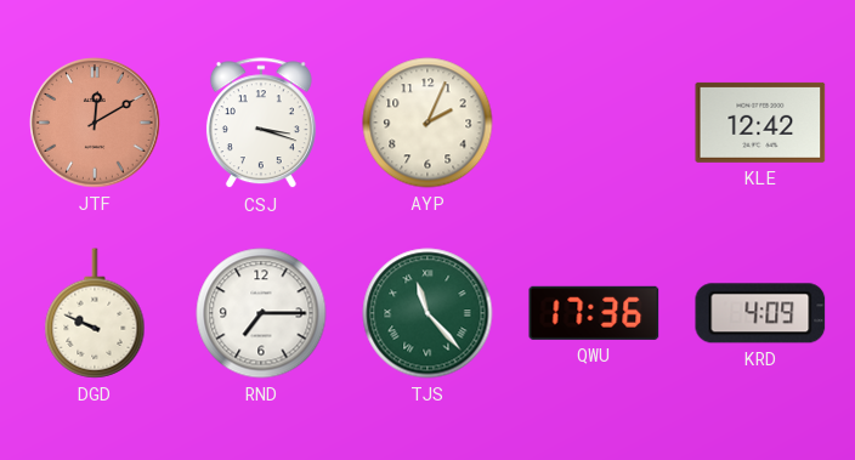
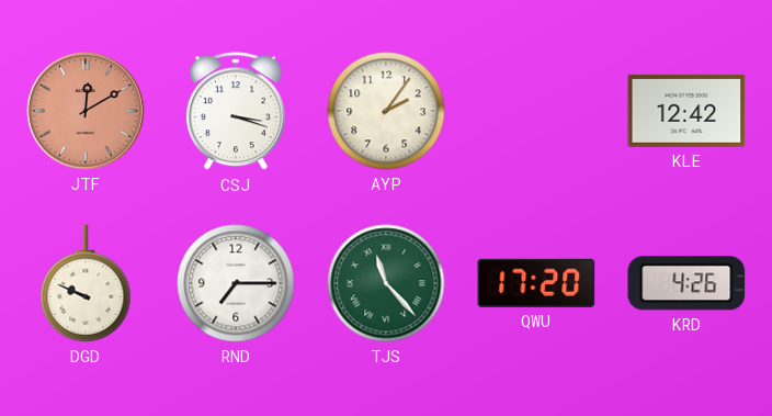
AYP: 2:04 -> 2:06
QWU: 17:36 -> 17:20
KRD: 4:09 -> 4:26
